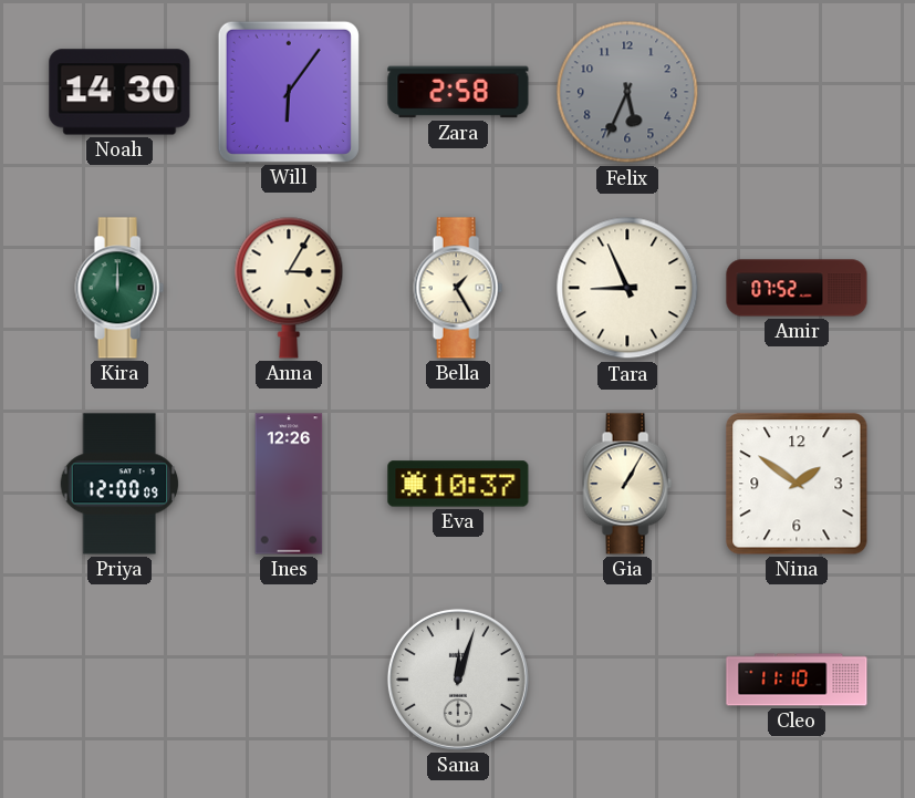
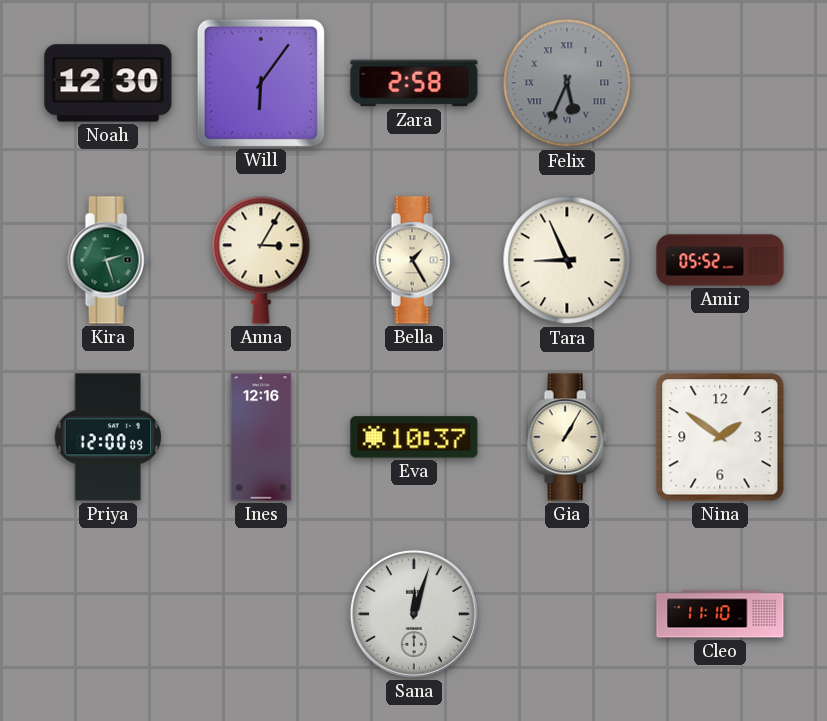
Noah: 14:30 -> 12:30
Felix numerals: Arabic -> Roman
Kira: 12:00 -> 2:27
Amir: 07:52 -> 05:52
Ines: 12:26 -> 12:16
